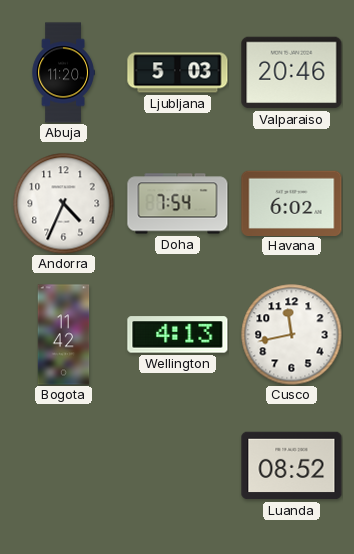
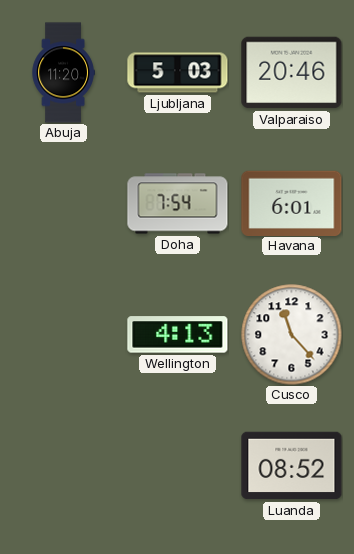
Andorra: 4:34 -> none
Havana: 6:02 -> 6:01
Bogota: 11:42 -> none
Cusco: 11:43 -> 11:23
